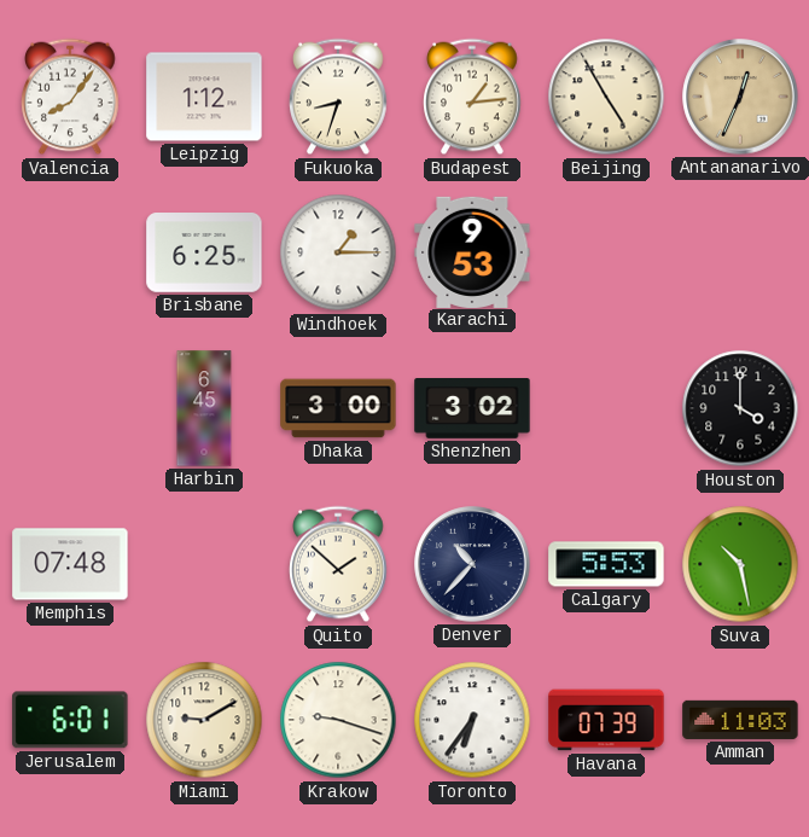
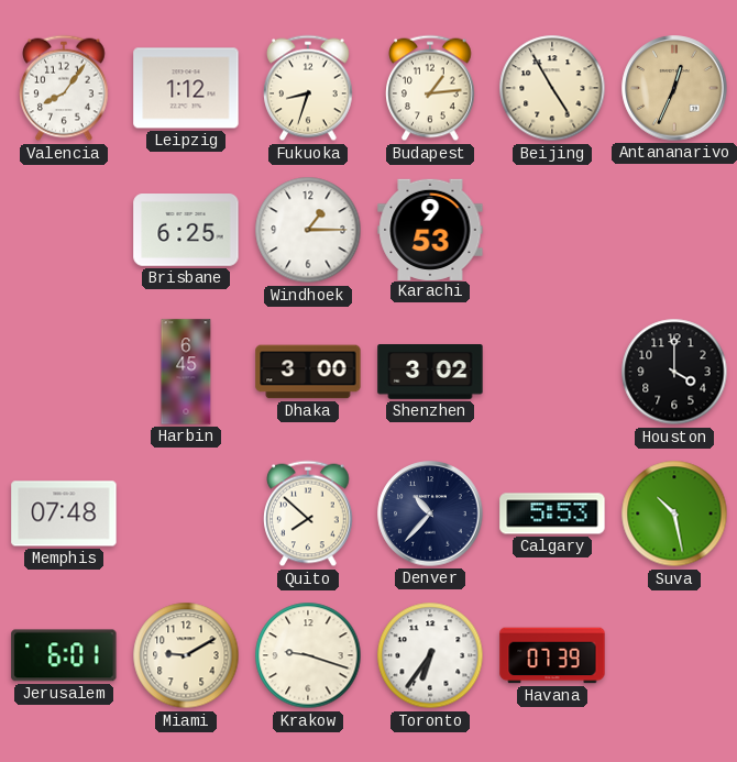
Quito: 1:52 -> 7:52
Amman: 11:03 -> none
